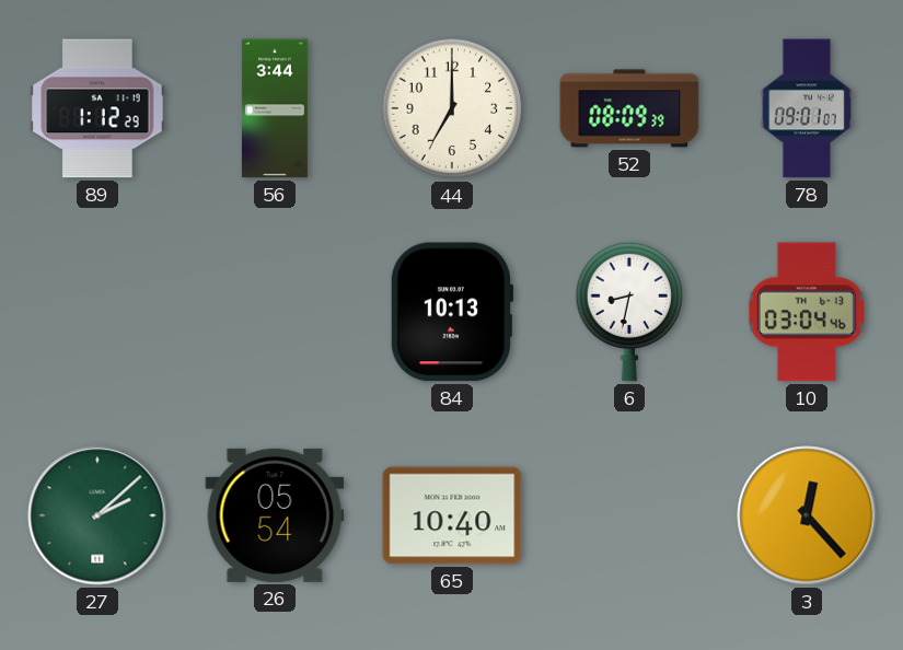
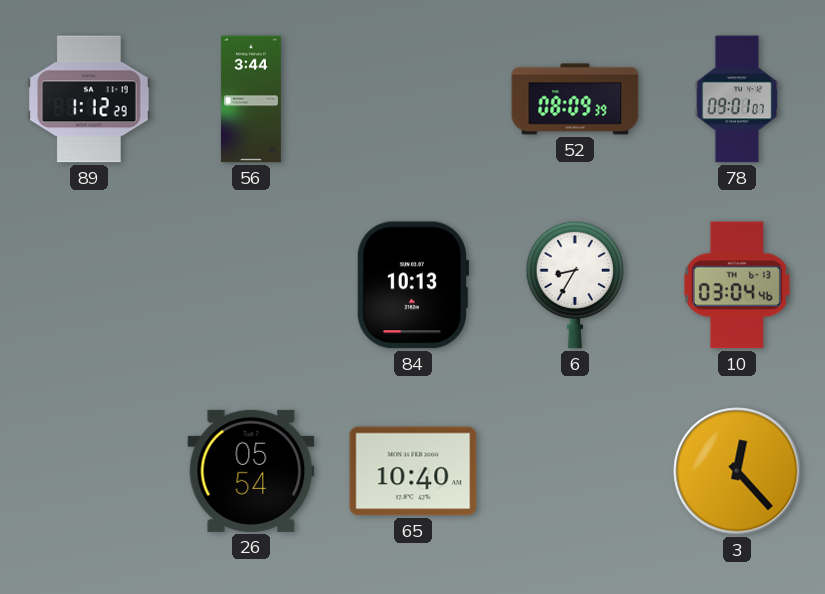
44: 7:00 -> none
6: 8:32 -> 8:35
27: 2:08 -> none
